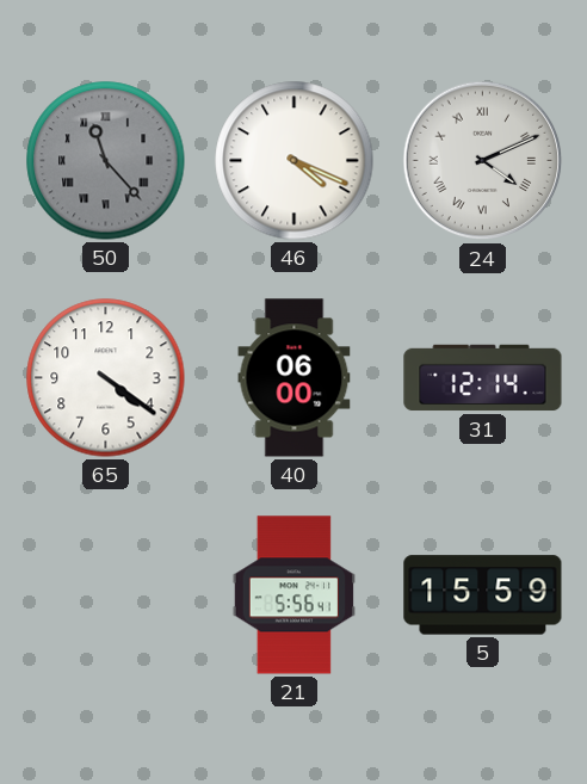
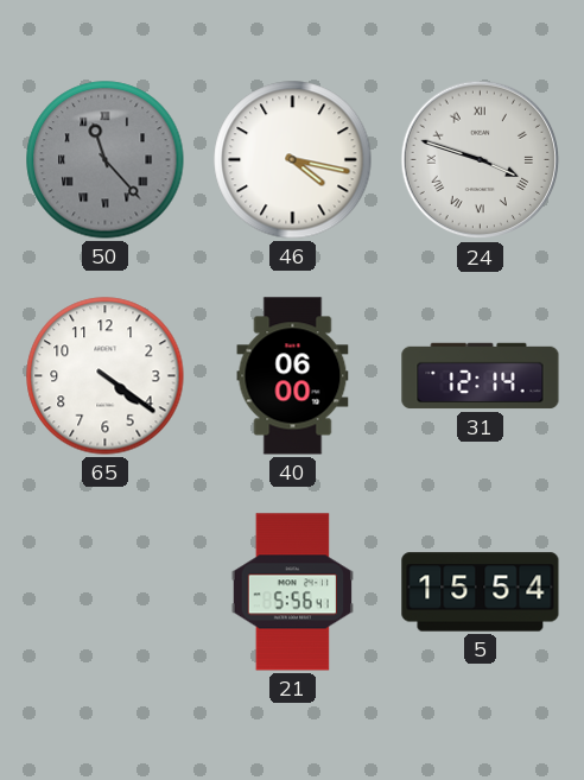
46: 4:19 -> 4:17
24: 4:11 -> 3:48
5: 15:59 -> 15:54
